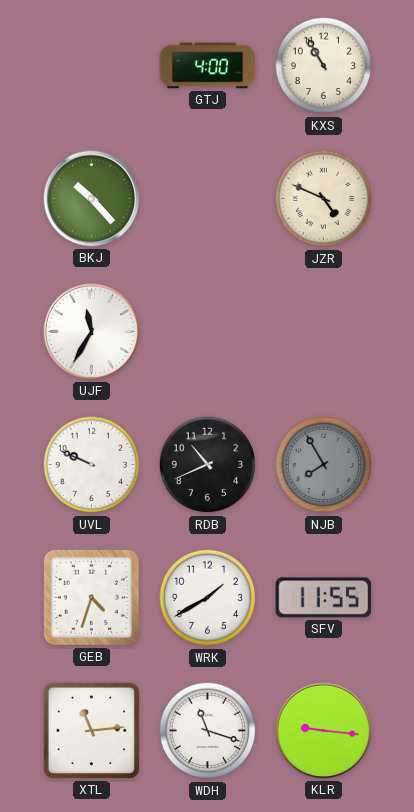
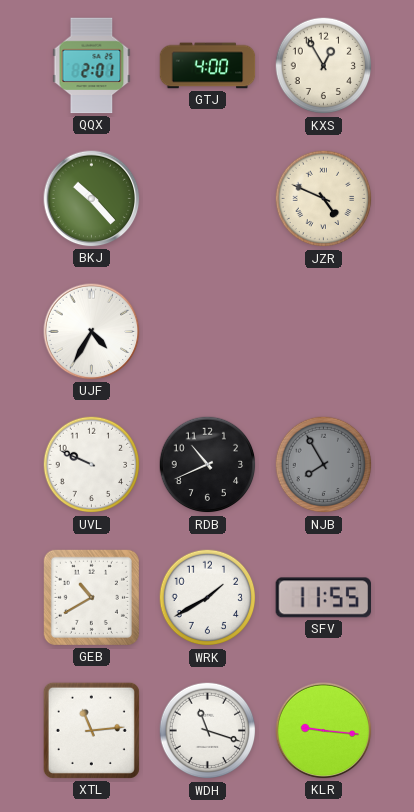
QQX: none -> 2:01
KXS: 10:55 -> 12:55
UJF: 11:35 -> 4:35
GEB: 4:33 -> 10:40
